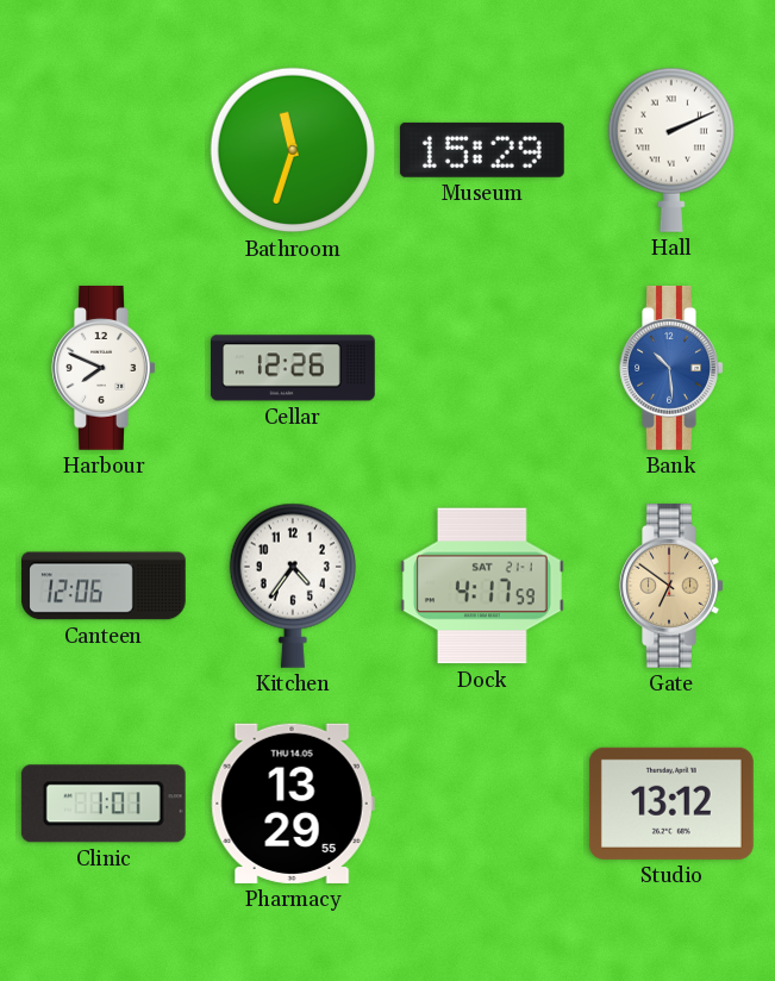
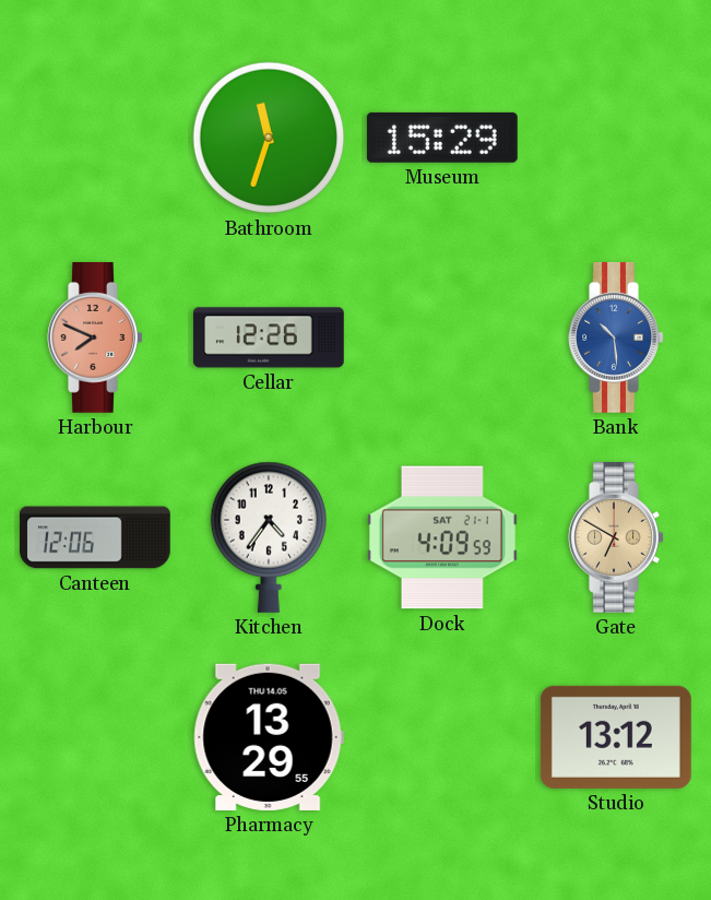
Hall: 2:11 -> none
Harbour dial: white -> salmon
Dock: 4:17 -> 4:09
Gate: 6:51 -> 6:50
Clinic: 1:01 -> none
